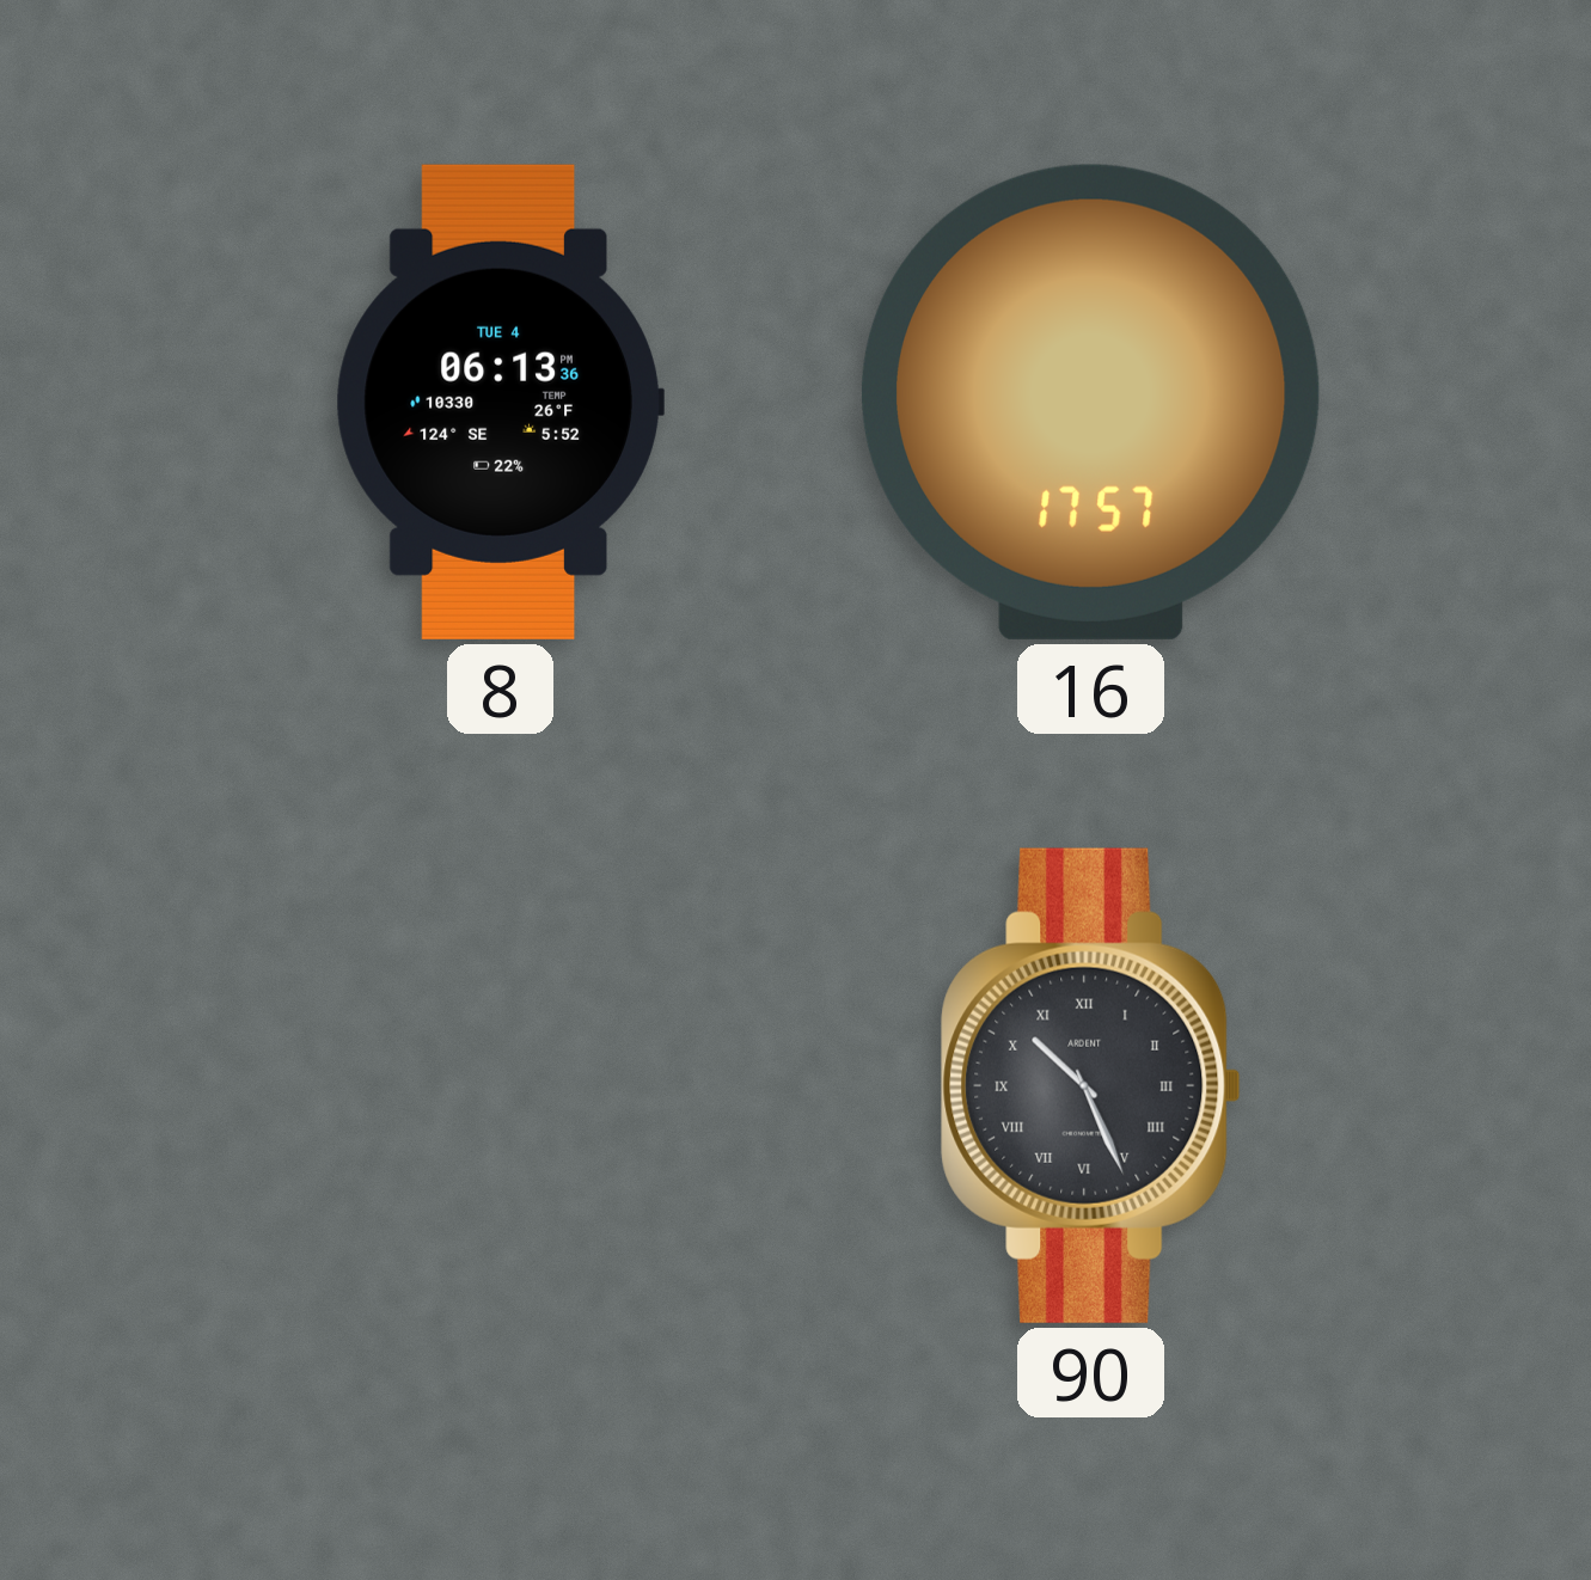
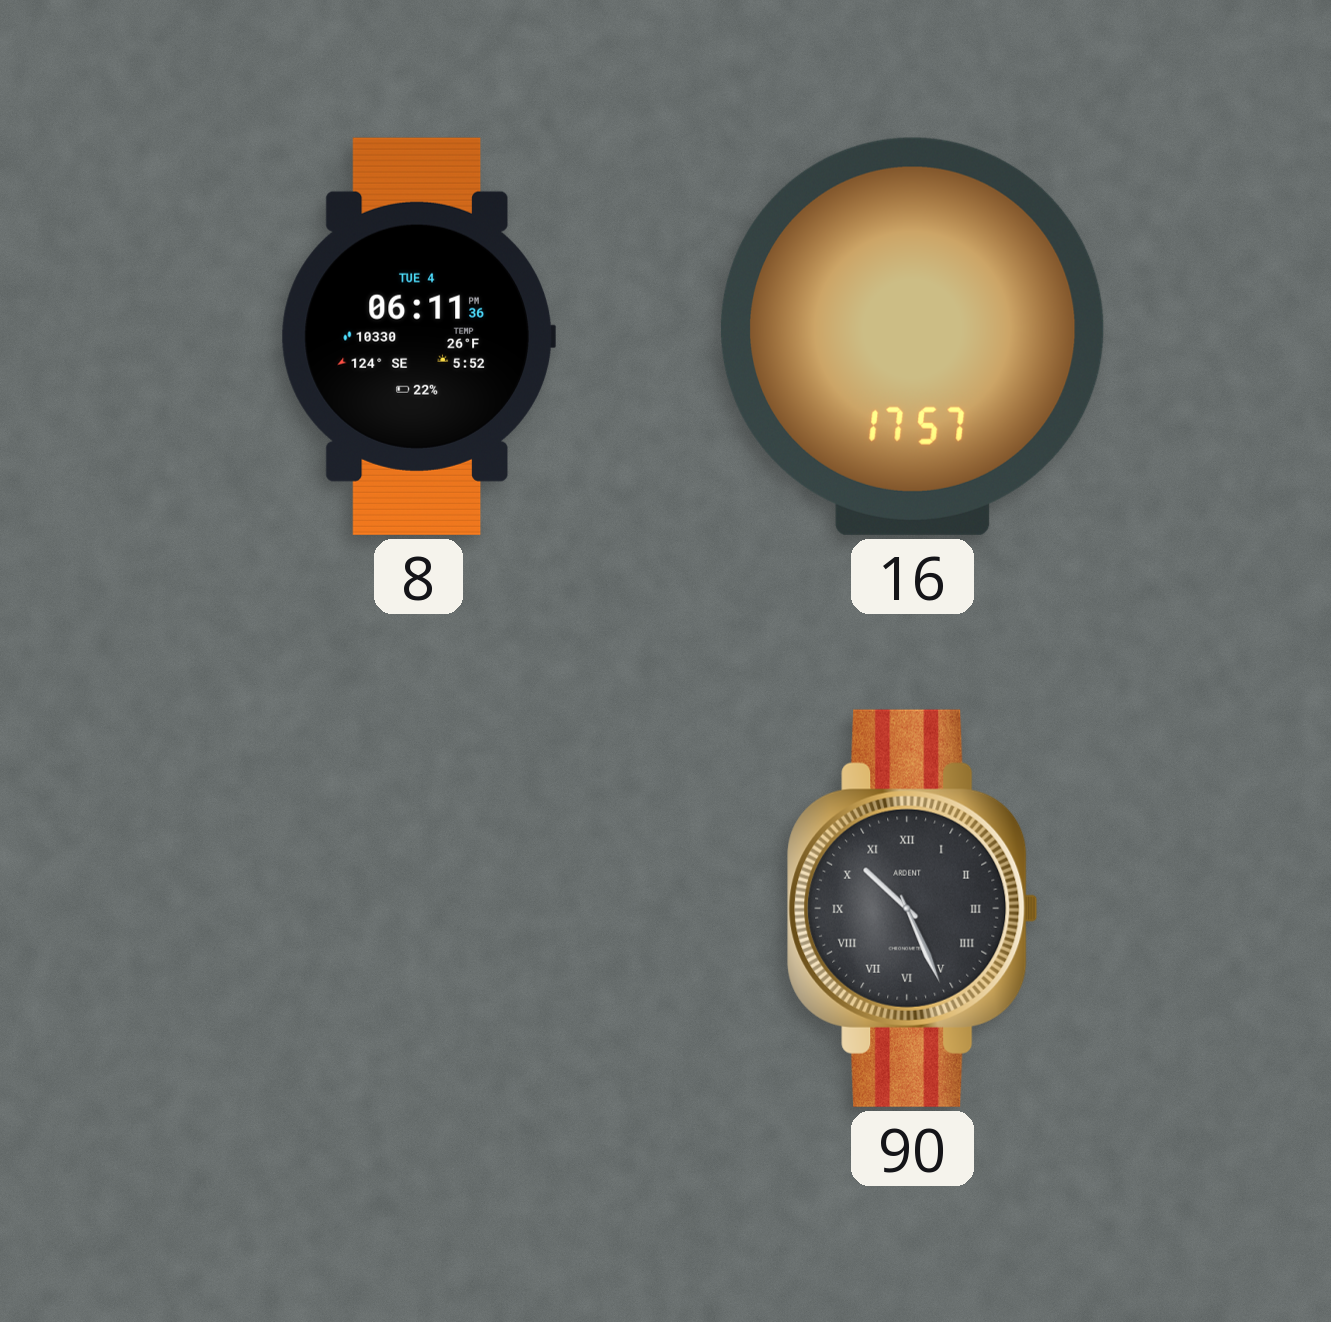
8: 06:13 -> 06:11
